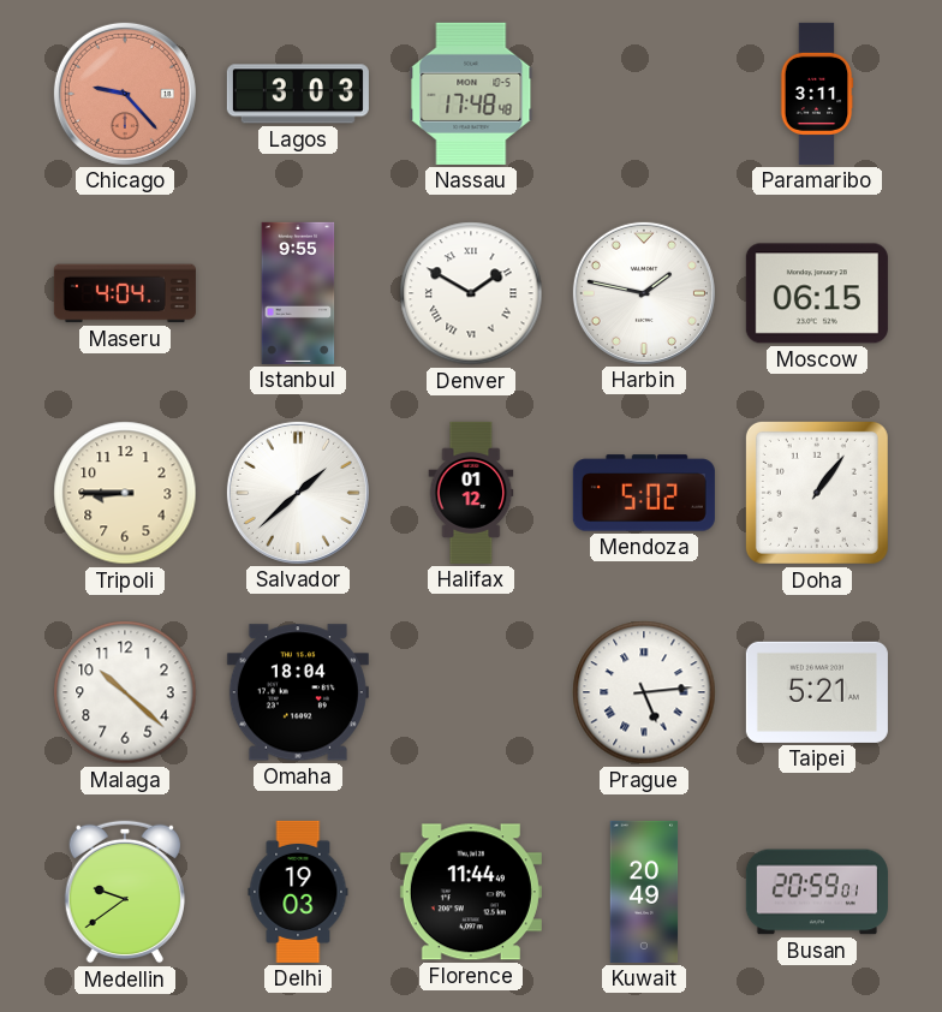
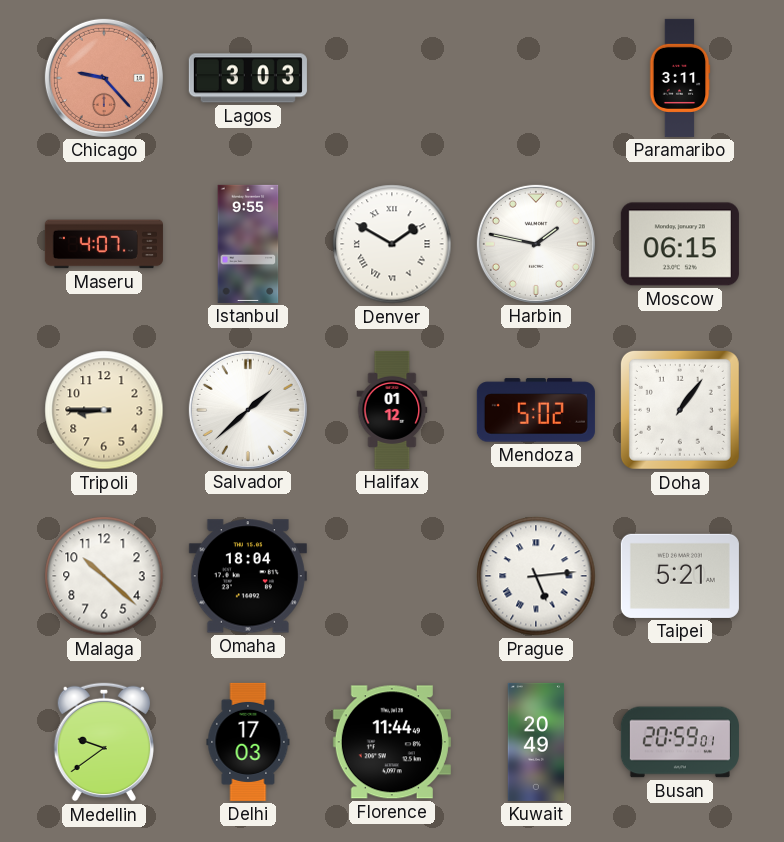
Nassau: 17:48 -> none
Maseru: 4:04 -> 4:07
Delhi: 19:03 -> 17:03
